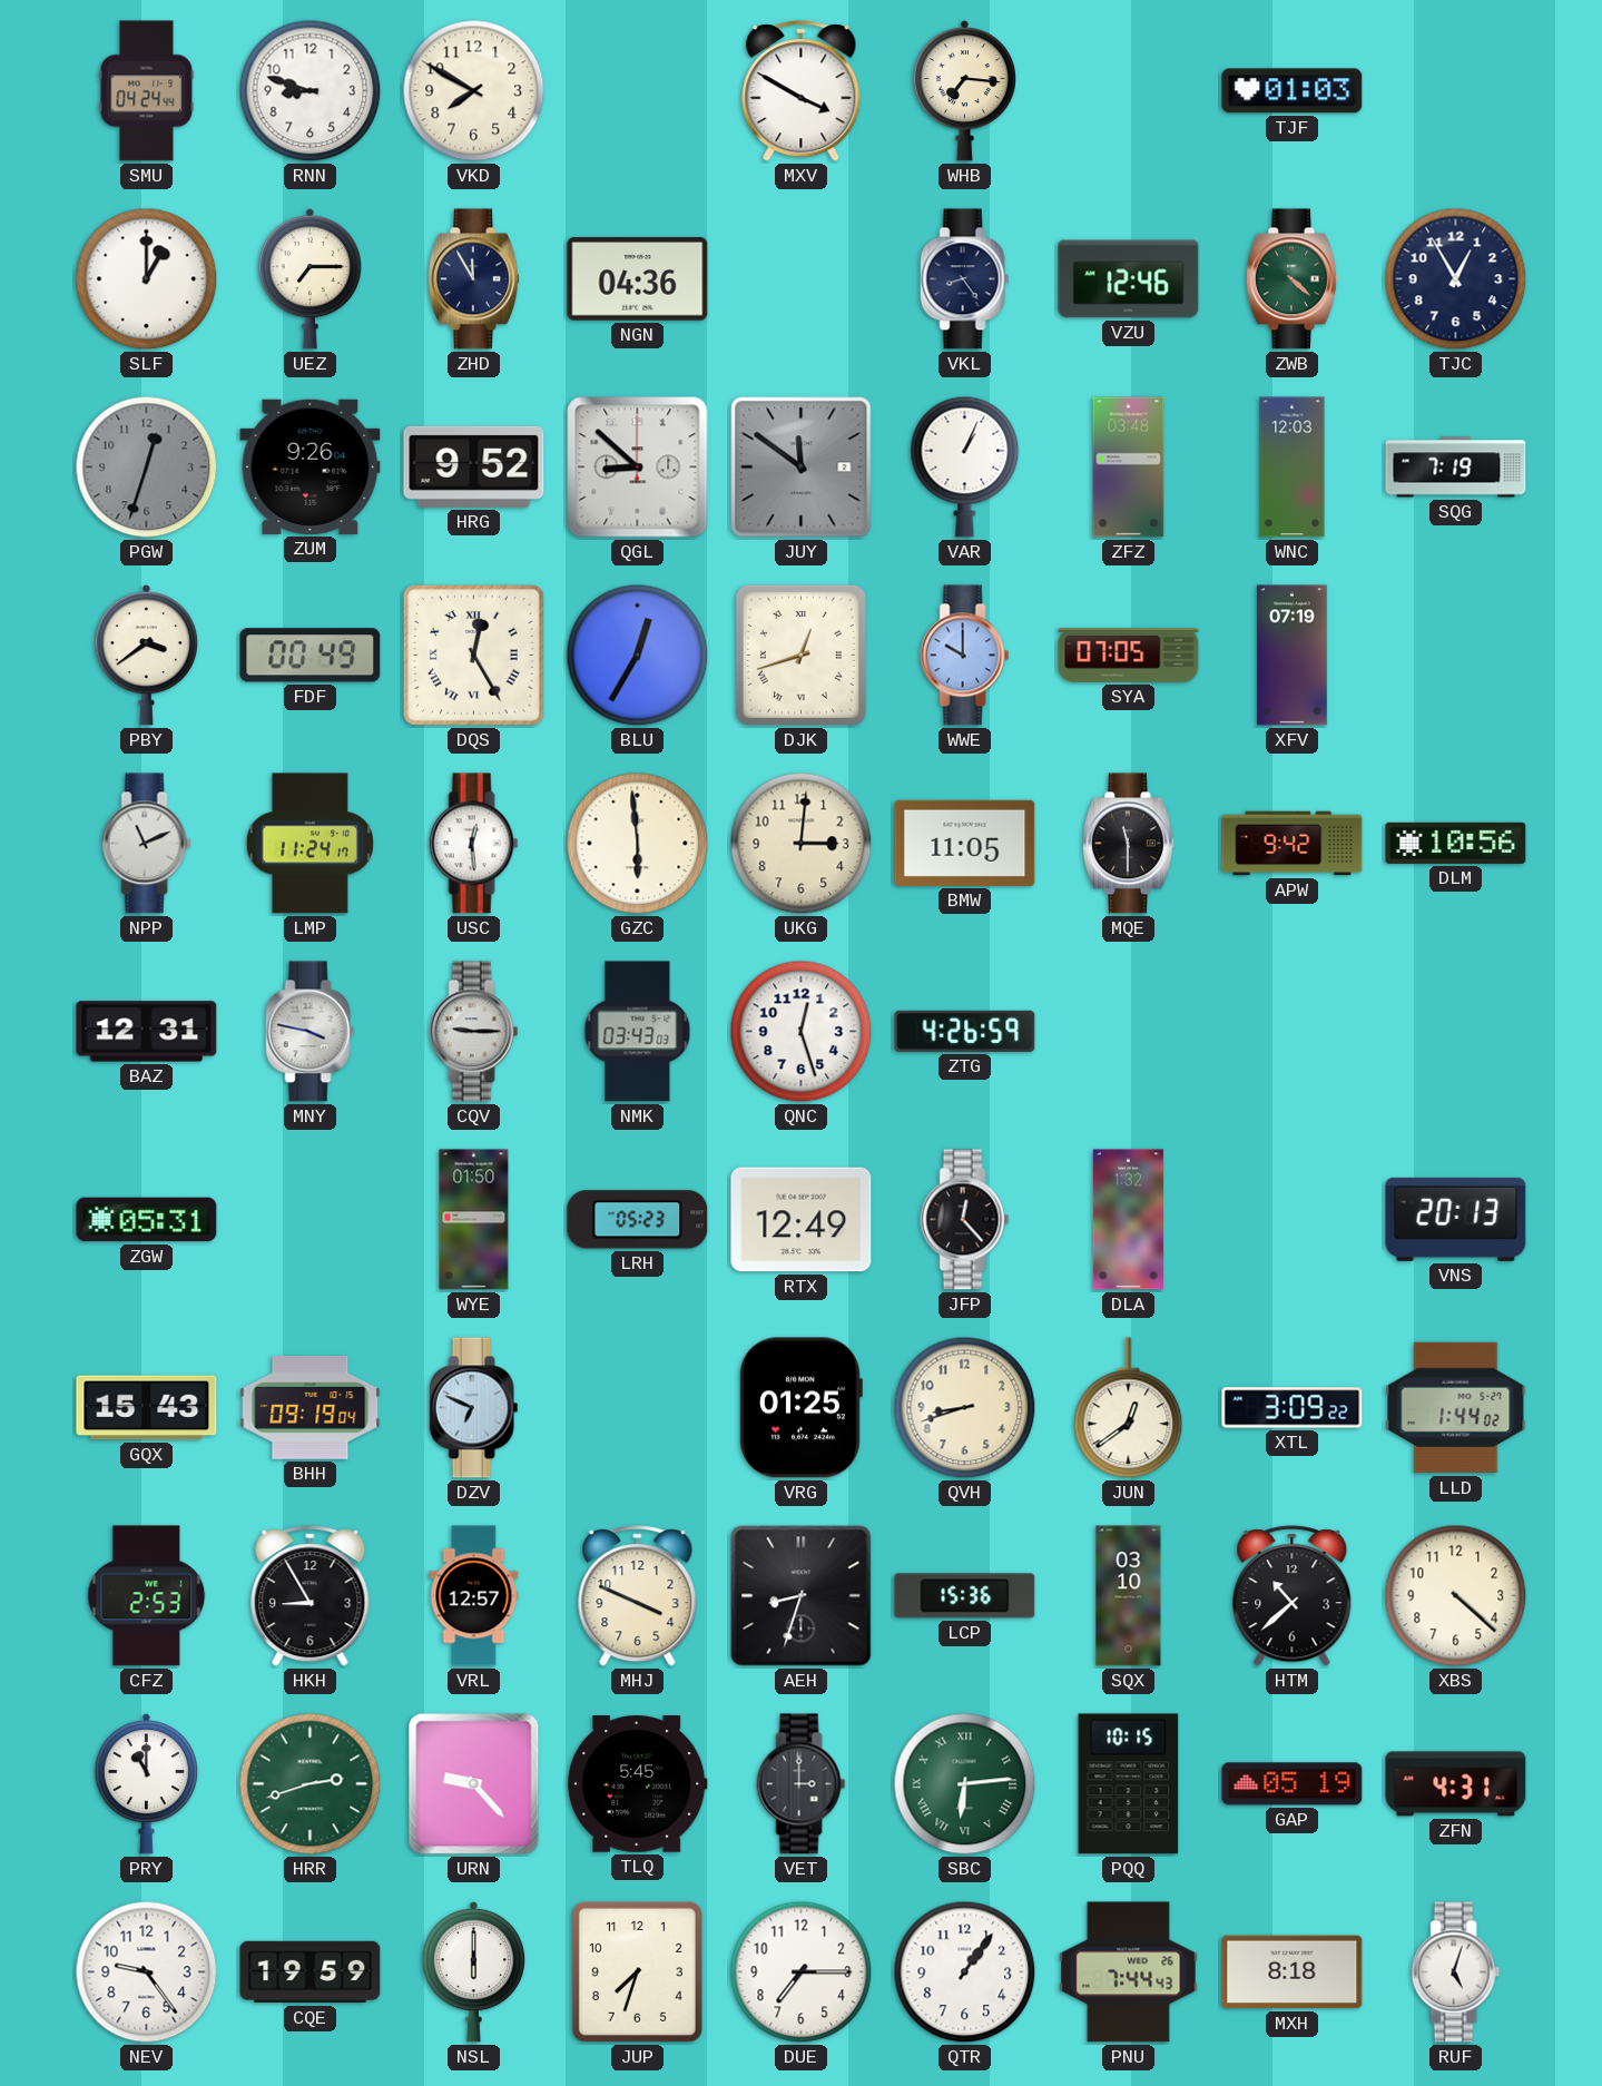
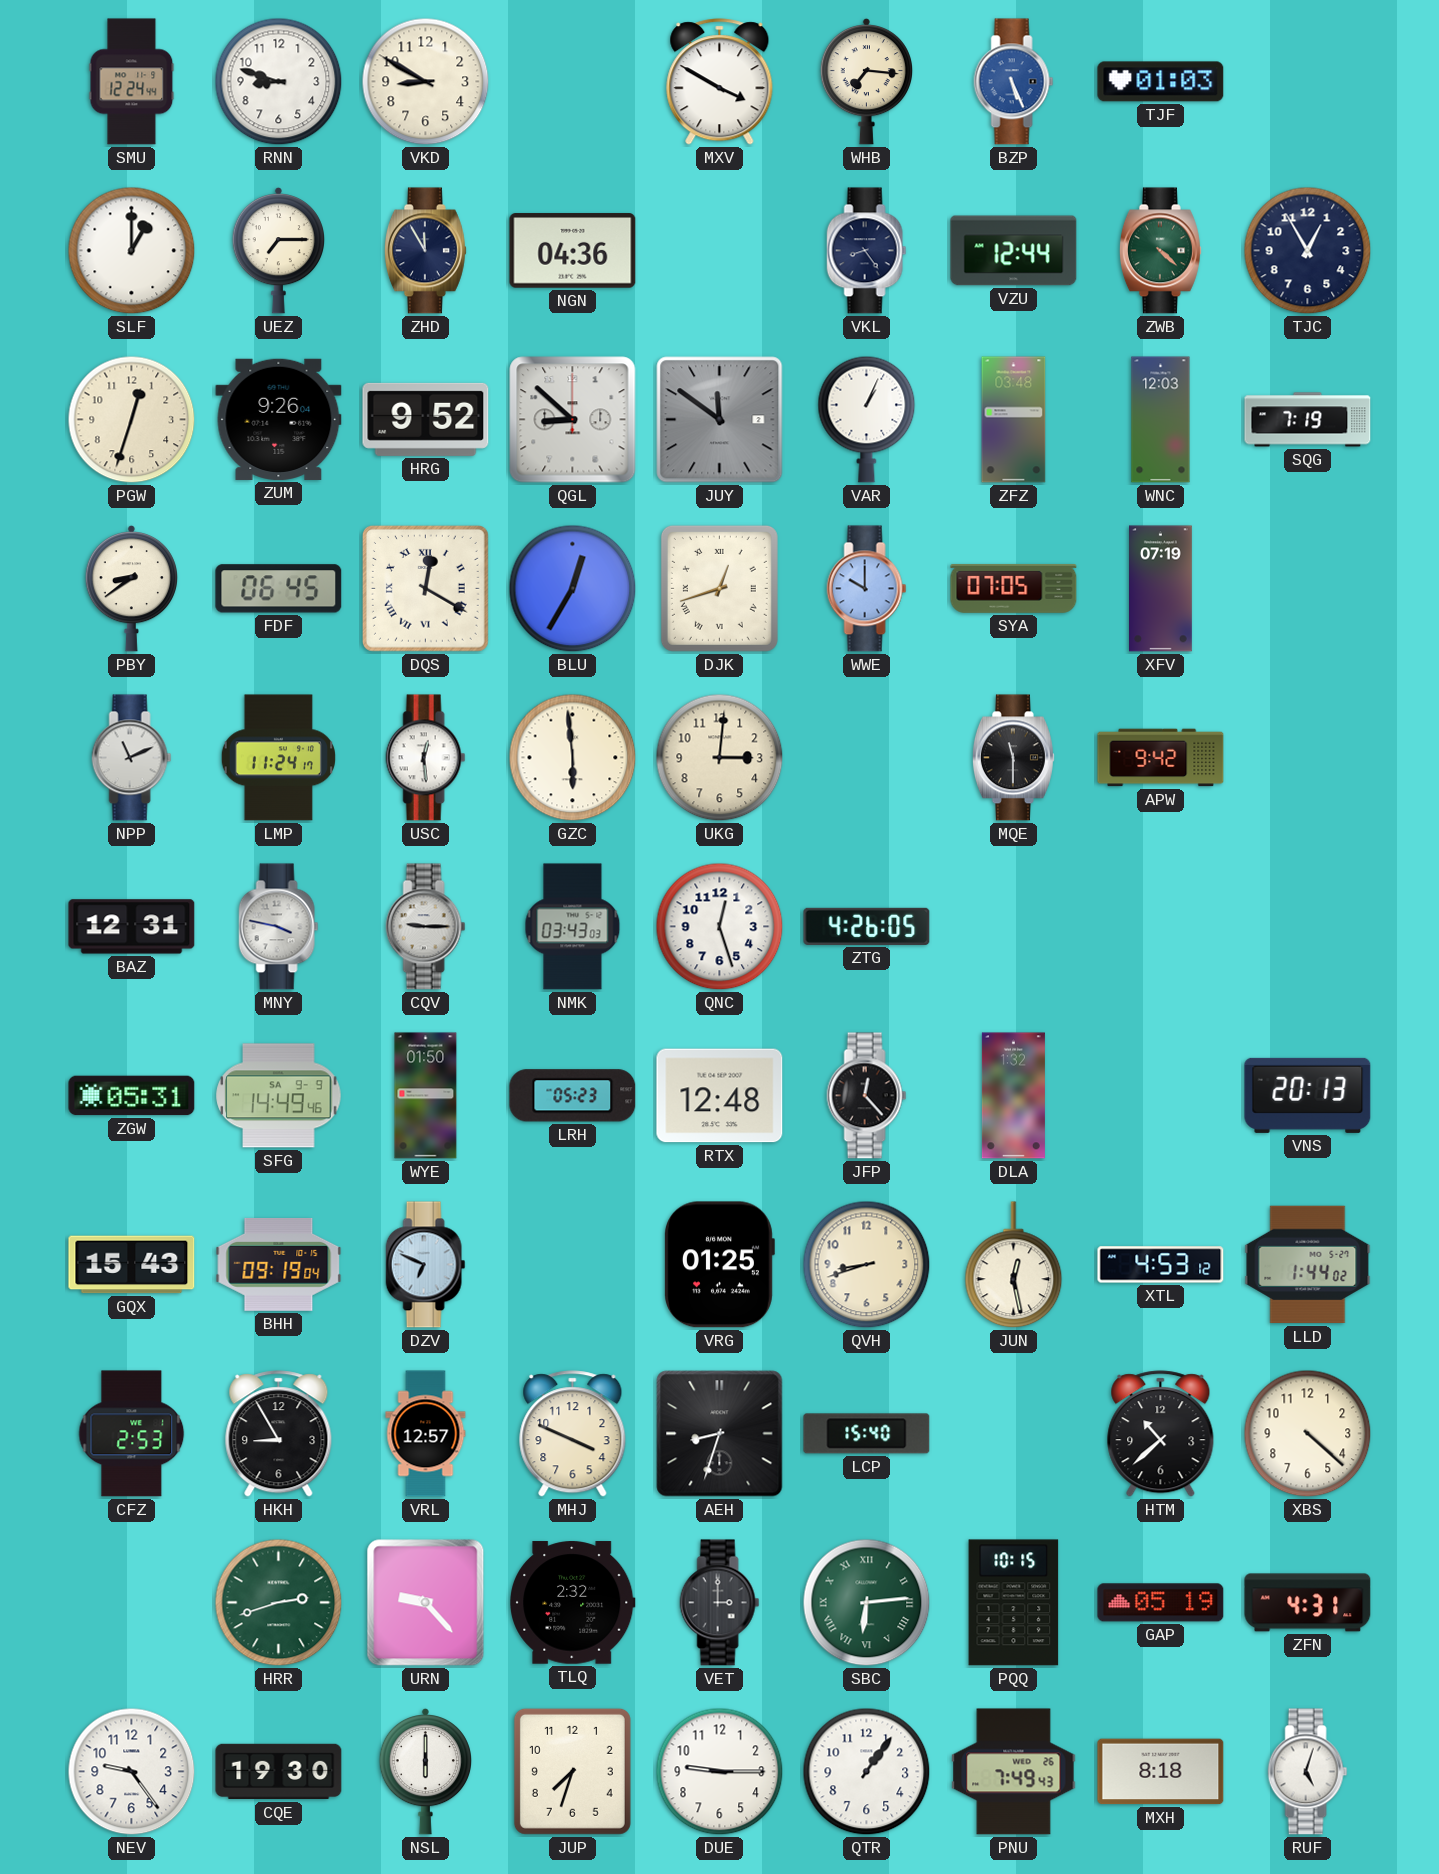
SMU: 04:24 -> 12:24
VKD: 7:50 -> 8:50
BZP: none -> 5:26
VZU: 12:46 -> 12:44
PGW dial: grey -> cream
PBY: 3:39 -> 8:39
FDF: 00:49 -> 06:45
DQS: 12:25 -> 12:20
BMW: 11:05 -> none
DLM: 10:56 -> none
ZTG: 4:26:59 -> 4:26:05
SFG: none -> 14:49
RTX: 12:49 -> 12:48
JUN: 12:39 -> 12:28
XTL: 3:09 -> 4:53
LCP: 15:36 -> 15:40
SQX: 03:10 -> none
PRY: 11:00 -> none
TLQ: 5:45 -> 2:32
CQE: 19:59 -> 19:30
DUE: 7:15 -> 9:15
PNU: 7:44 -> 7:49
